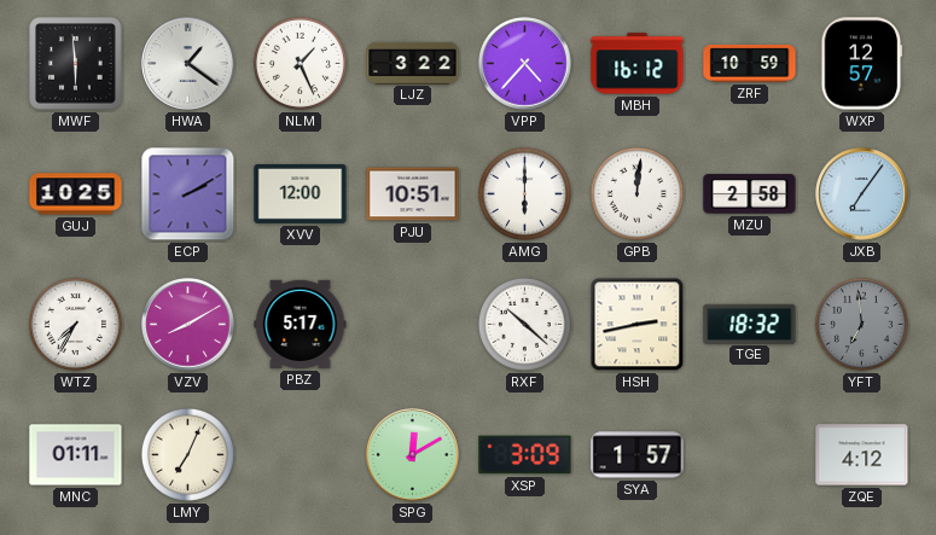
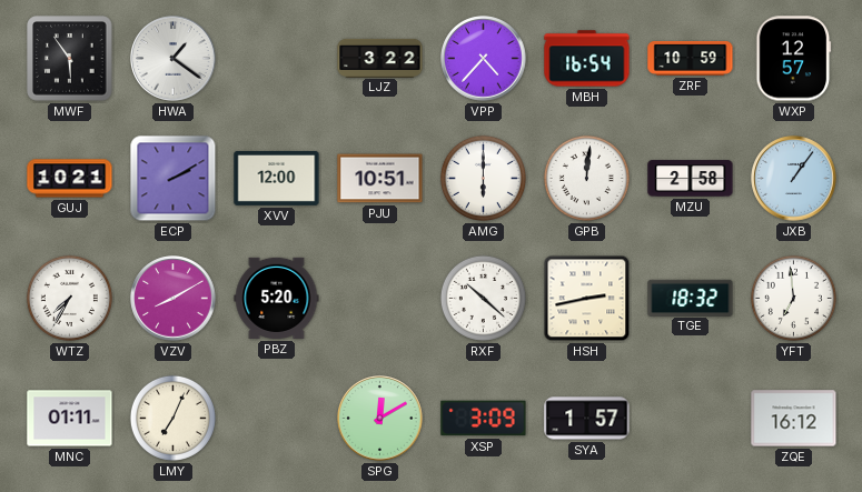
MWF: 5:59 -> 5:54
NLM: 1:26 -> none
MBH: 16:12 -> 16:54
GUJ: 10:25 -> 10:21
JXB: 7:06 -> 1:06
PBZ: 5:17 -> 5:20
YFT dial: grey -> white
ZQE: 4:12 -> 16:12
